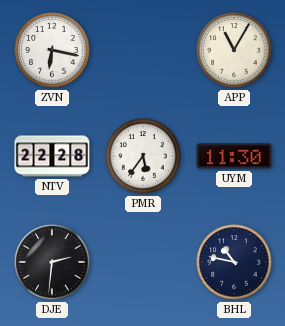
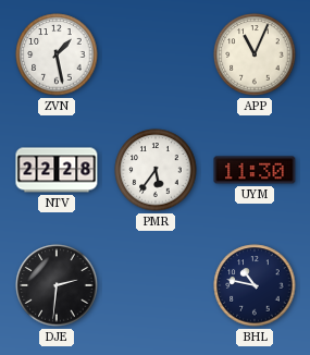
ZVN: 6:17 -> 1:28
APP: 11:05 -> 11:04
